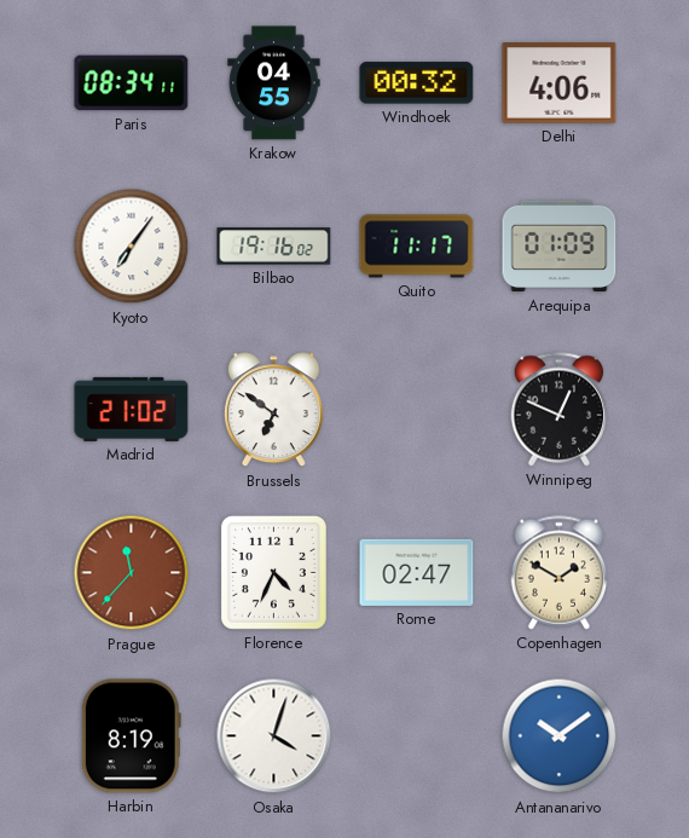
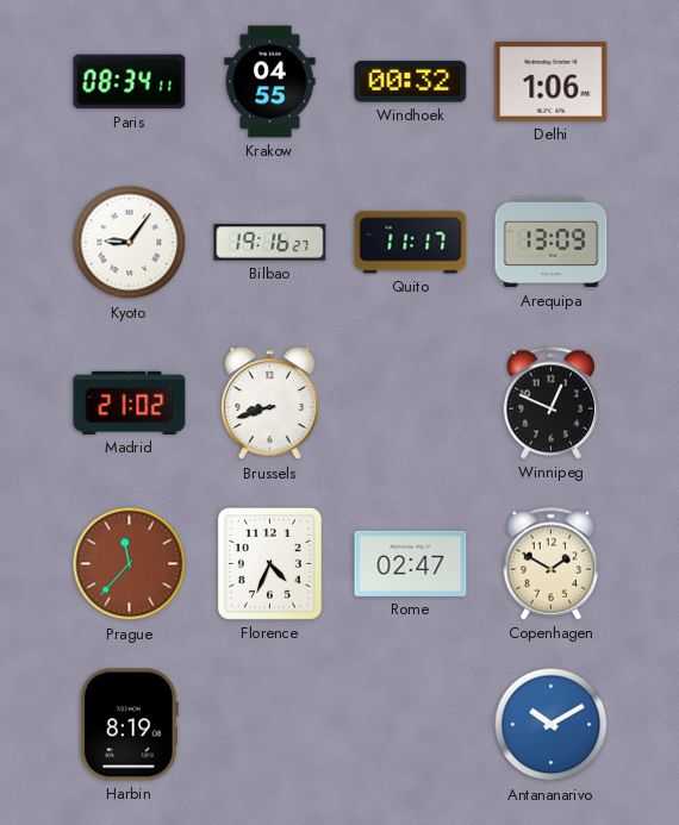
Delhi: 4:06 -> 1:06
Kyoto: 7:06 -> 9:06
Bilbao: 19:16:02 -> 19:16:27
Arequipa: 01:09 -> 13:09
Brussels: 6:51 -> 8:42
Osaka: 4:03 -> none
Antananarivo: 10:09 -> 10:10
